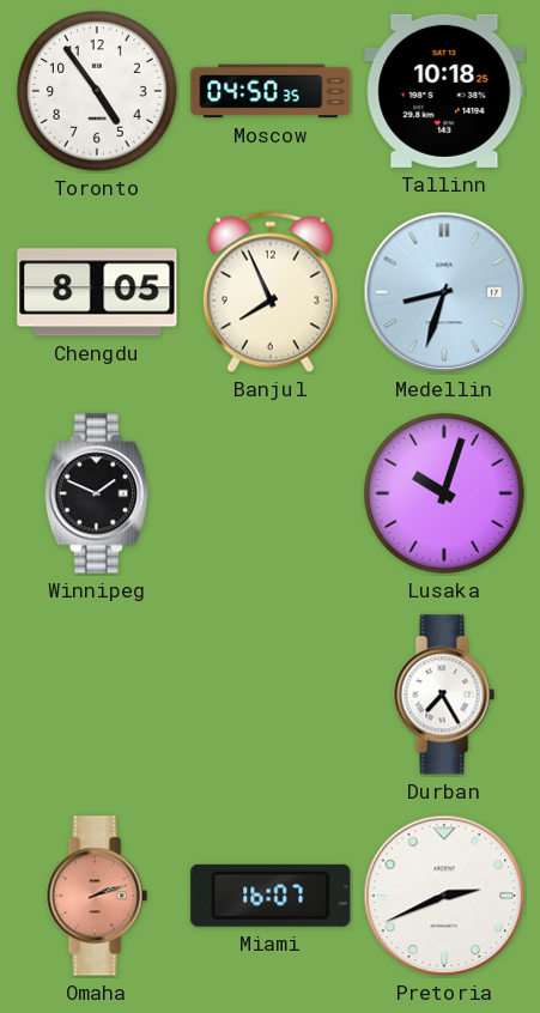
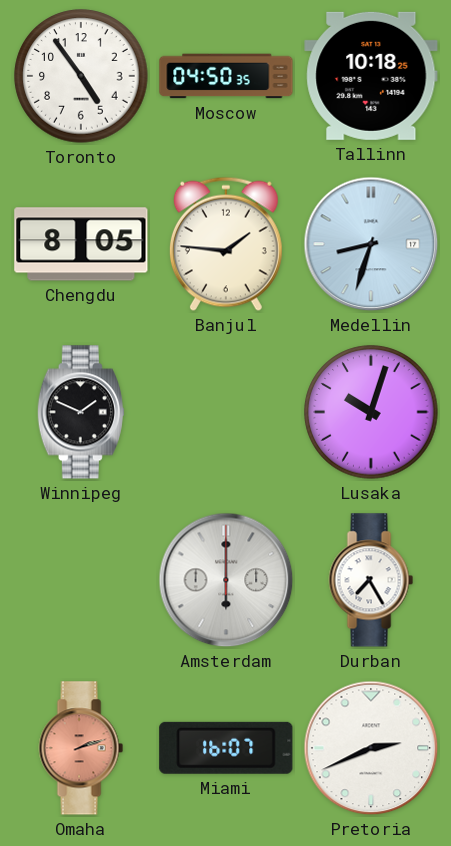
Banjul: 7:56 -> 1:46
Amsterdam: none -> 6:00
